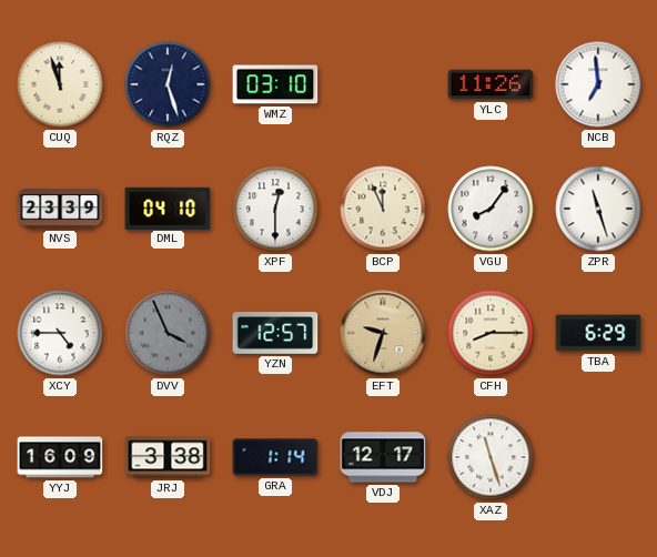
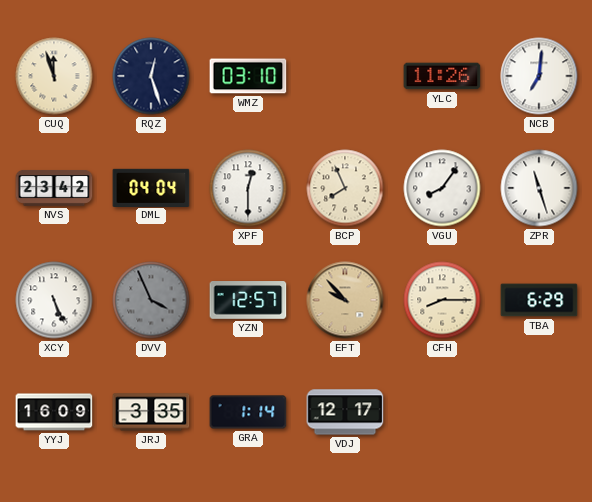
NCB: 6:59 -> 7:01
NVS: 23:39 -> 23:42
DML: 04:10 -> 04:04
BCP: 11:56 -> 7:56
XCY: 4:45 -> 5:26
EFT: 9:33 -> 9:53
JRJ: 3:38 -> 3:35
XAZ: 11:27 -> none
